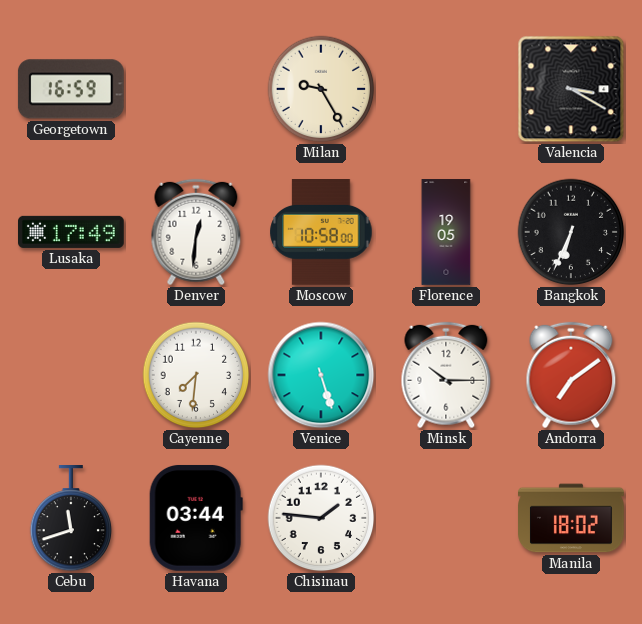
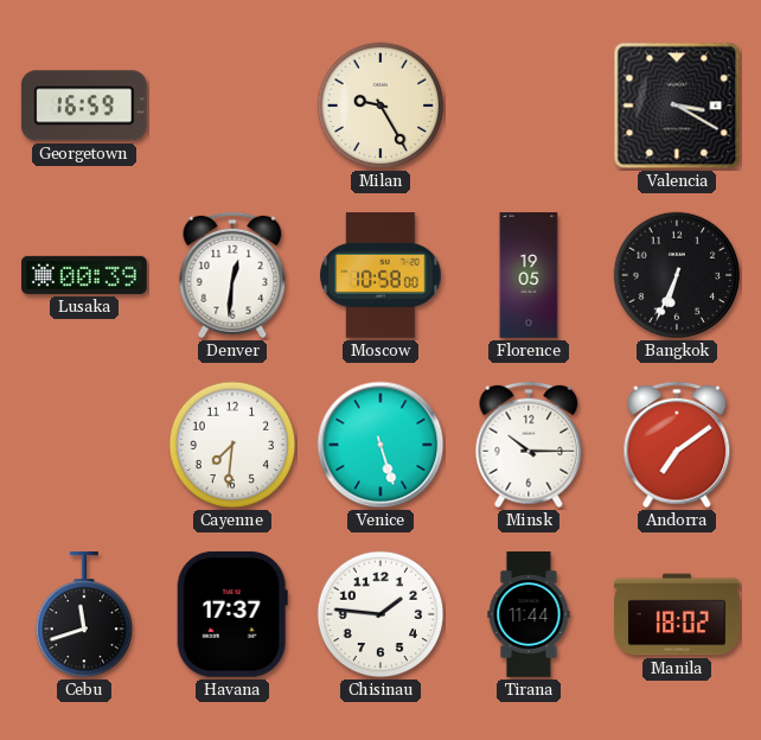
Lusaka: 17:49 -> 00:39
Havana: 03:44 -> 17:37
Tirana: none -> 11:44
